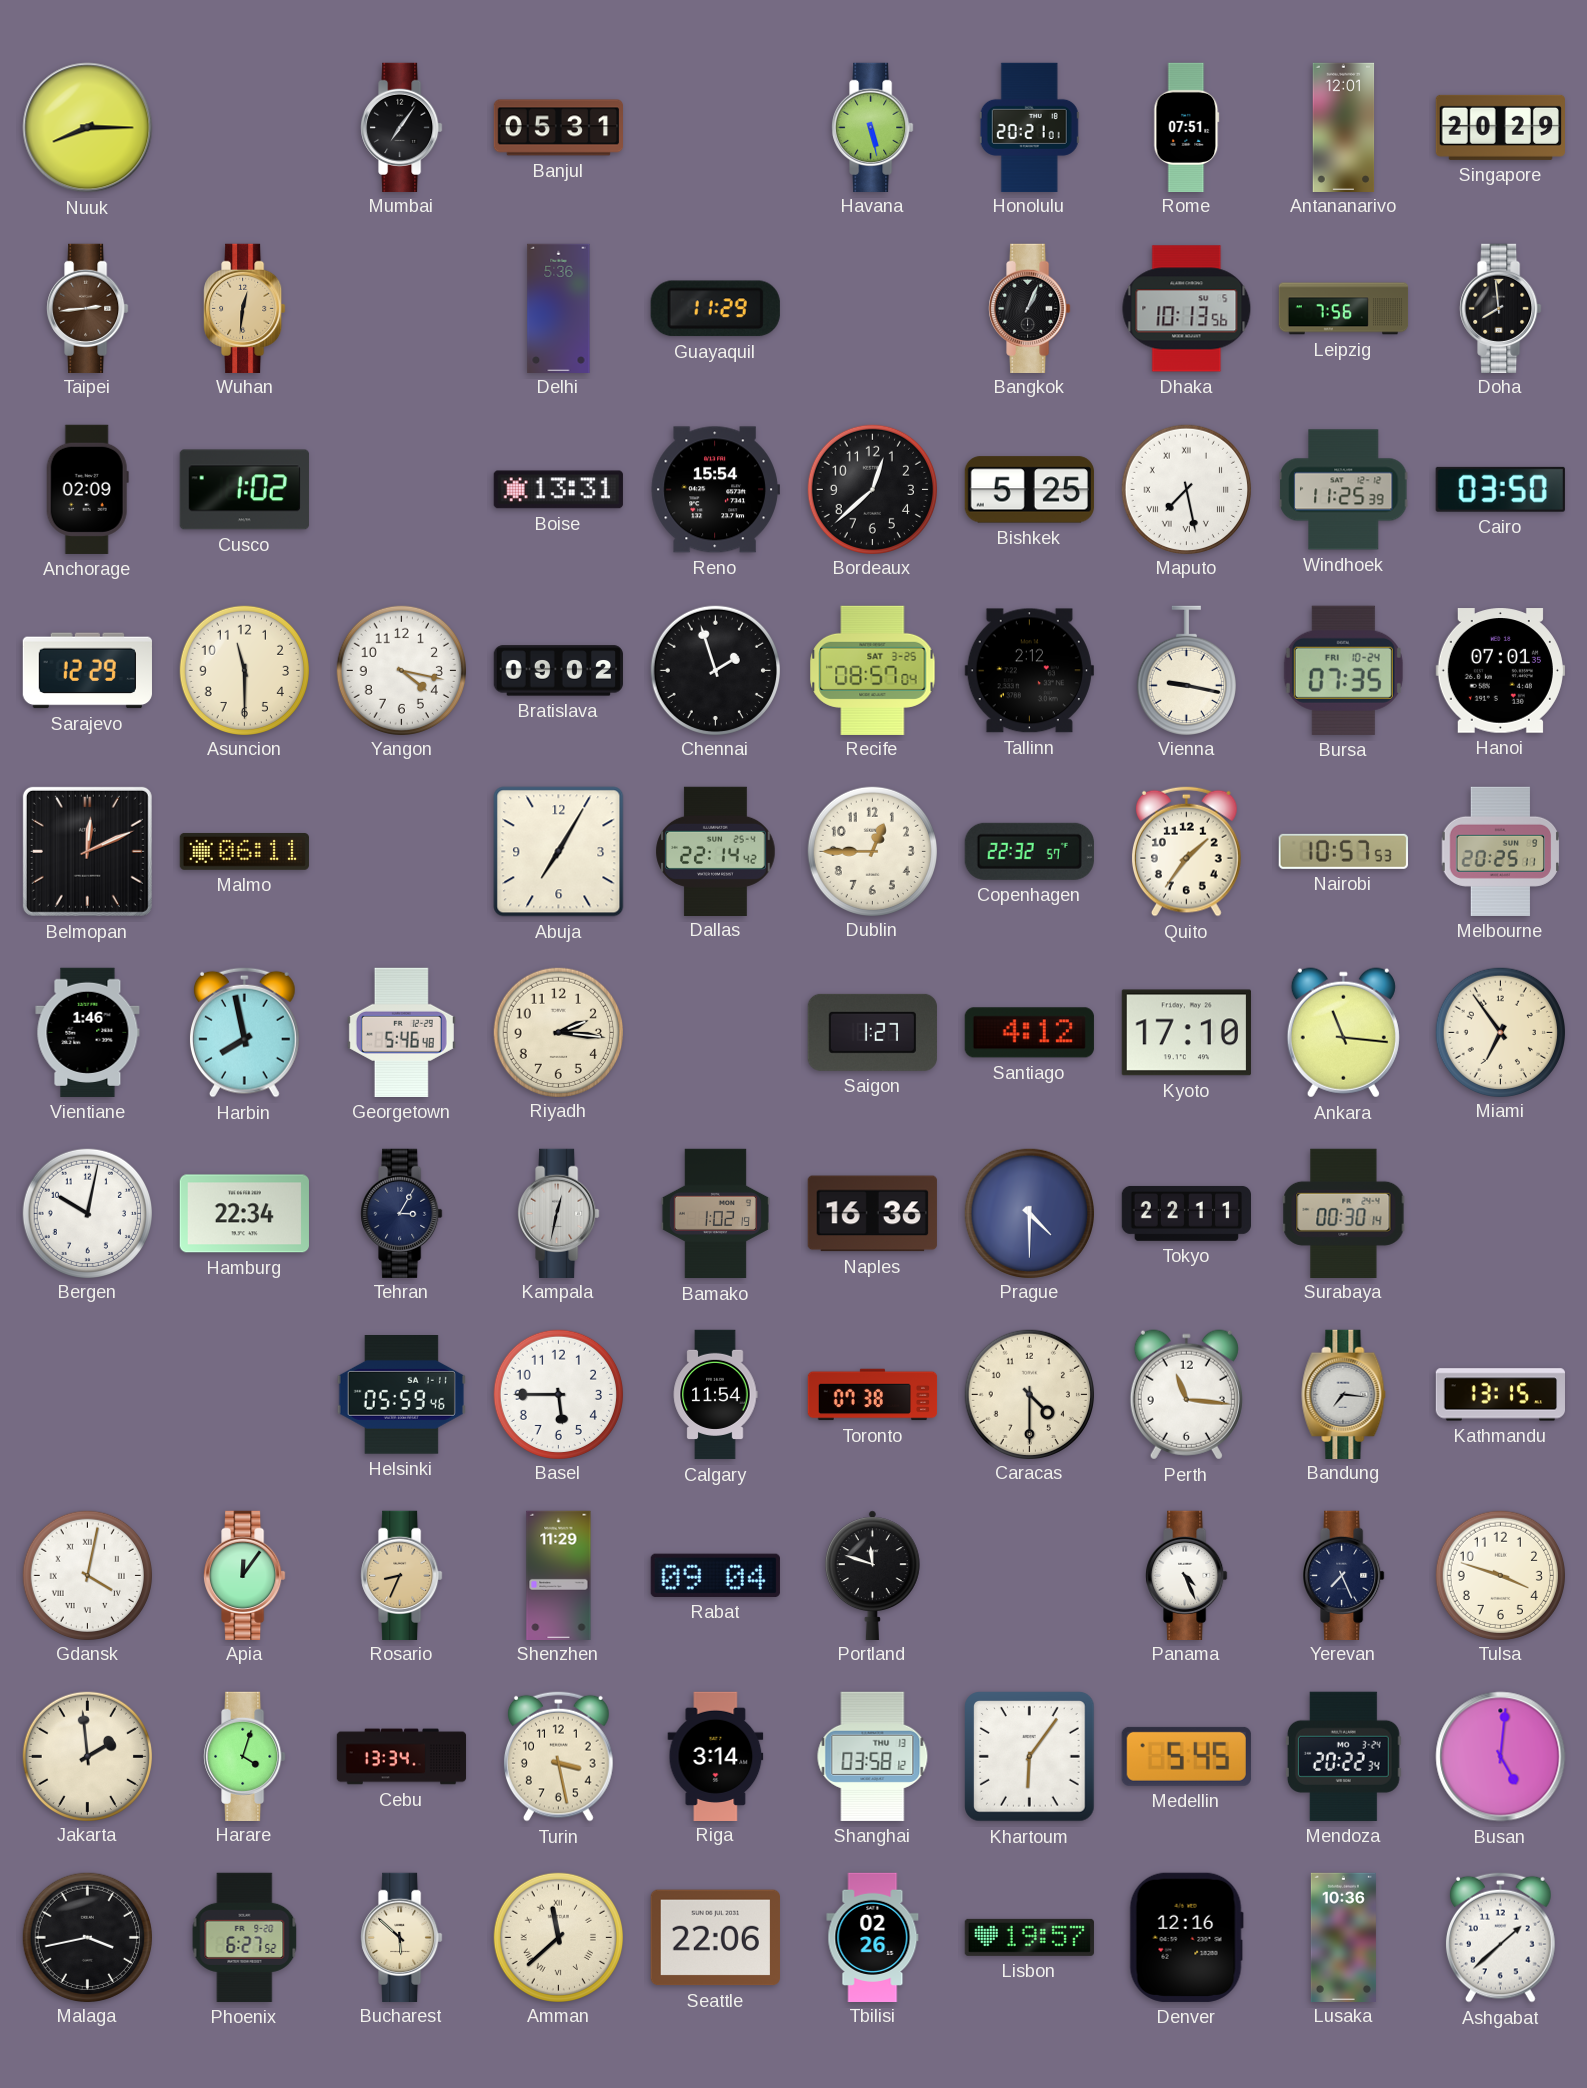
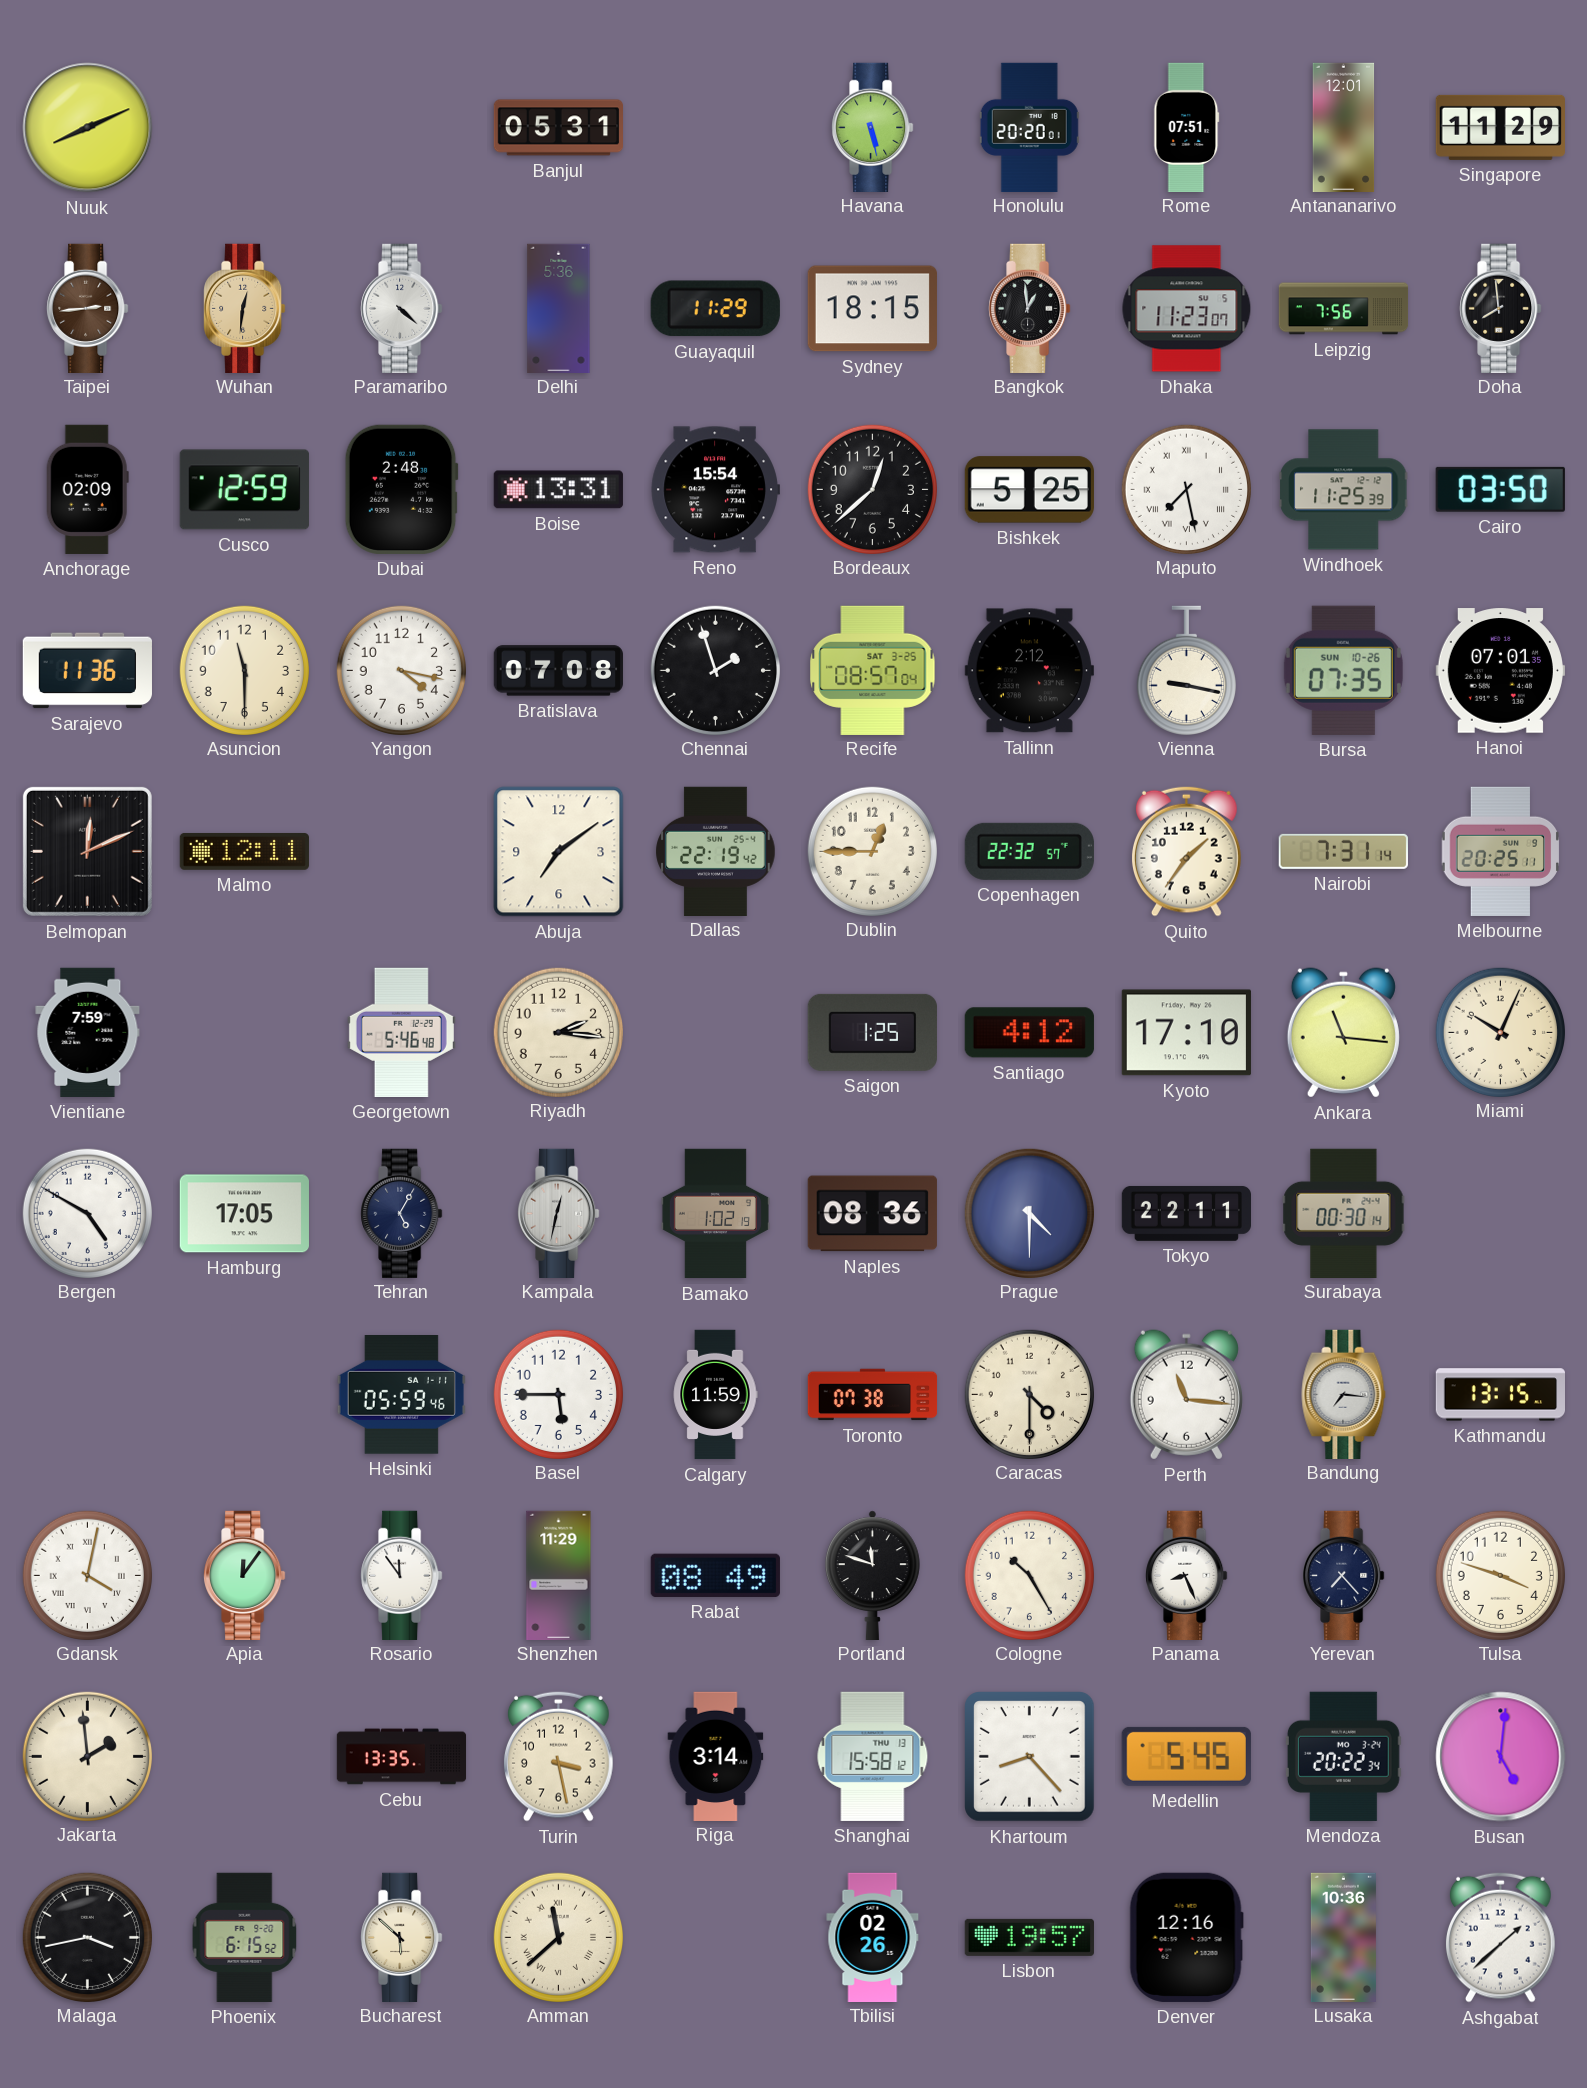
Nuuk: 8:15 -> 8:11
Mumbai: 7:06 -> none
Honolulu: 20:21 -> 20:20
Singapore: 20:29 -> 11:29
Paramaribo: none -> 4:22
Sydney: none -> 18:15
Bangkok: 1:04 -> 12:59
Dhaka: 10:13 -> 11:23
Cusco: 1:02 -> 12:59
Dubai: none -> 2:48
Sarajevo: 12:29 -> 11:36
Bratislava: 09:02 -> 07:08
Bursa date: FRI 10-24 -> SUN 10-26
Malmo: 06:11 -> 12:11
Abuja: 7:05 -> 7:09
Dallas: 22:14 -> 22:19
Nairobi: 10:57 -> 7:31
Vientiane: 1:46 -> 7:59
Harbin: 7:58 -> none
Saigon: 1:27 -> 1:25
Miami: 6:54 -> 10:04
Bergen: 10:02 -> 4:50
Hamburg: 22:34 -> 17:05
Tehran: 3:05 -> 5:05
Naples: 16:36 -> 08:36
Calgary: 11:54 -> 11:59
Rosario: 8:34 -> 11:54
Rosario dial: champagne -> white
Rabat: 09:04 -> 08:49
Cologne: none -> 10:25
Panama: 4:26 -> 8:26
Yerevan: 7:26 -> 7:23
Harare: 4:03 -> none
Cebu: 13:34 -> 13:35
Shanghai: 03:58 -> 15:58
Khartoum: 6:06 -> 8:23
Phoenix: 6:27 -> 6:15
Seattle: 22:06 -> none
